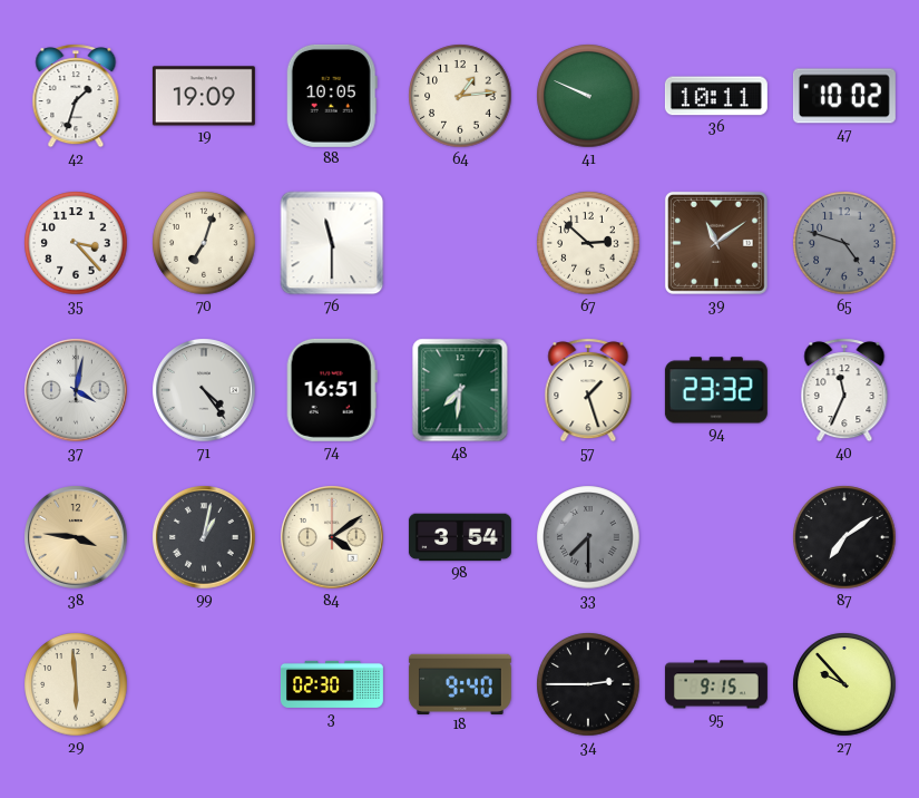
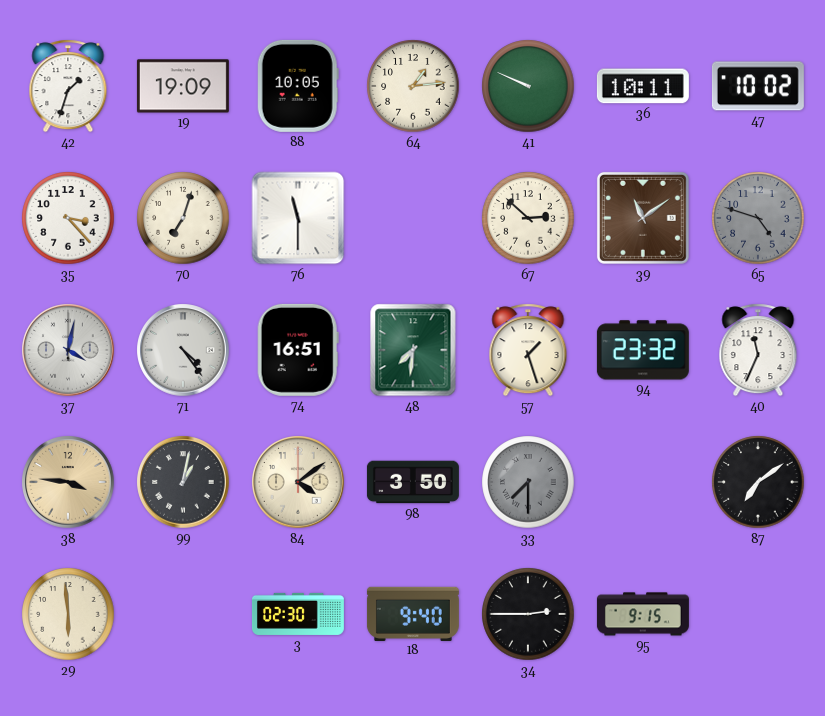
98: 3:54 -> 3:50
27: 9:53 -> none
